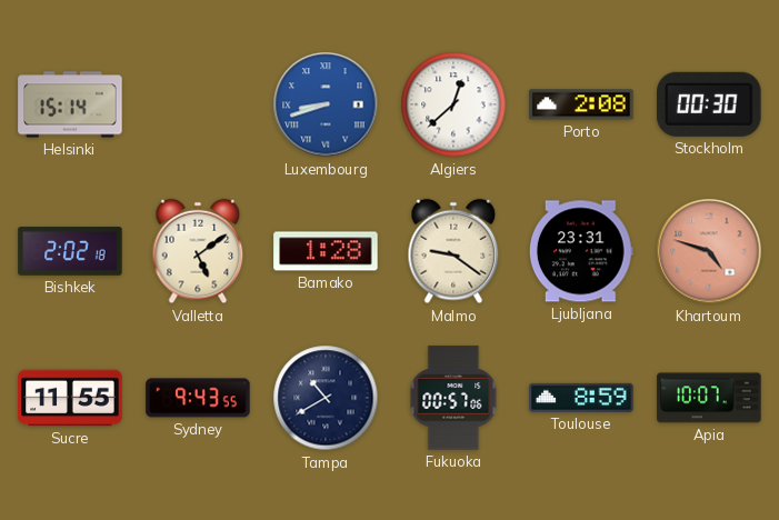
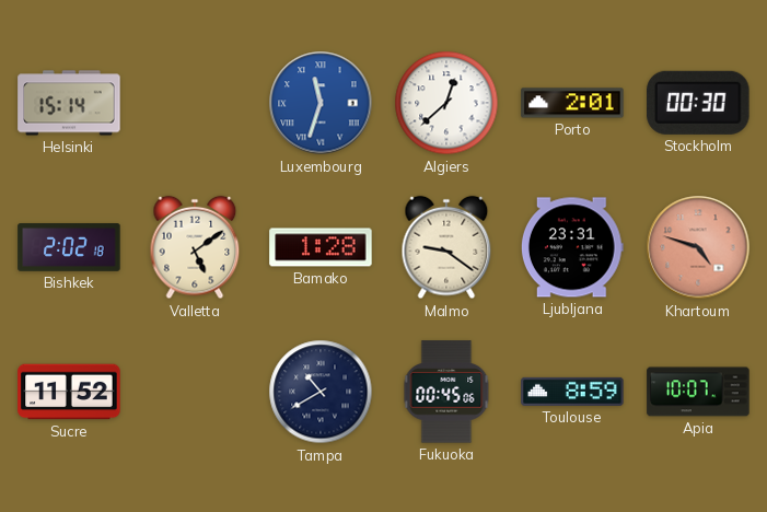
Luxembourg: 8:42 -> 11:33
Porto: 2:08 -> 2:01
Sucre: 11:55 -> 11:52
Sydney: 9:43 -> none
Fukuoka: 00:57 -> 00:45
